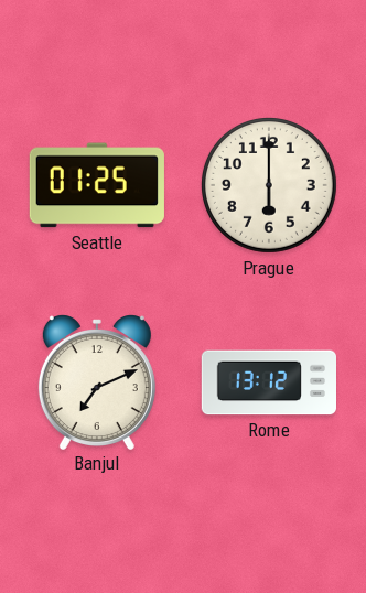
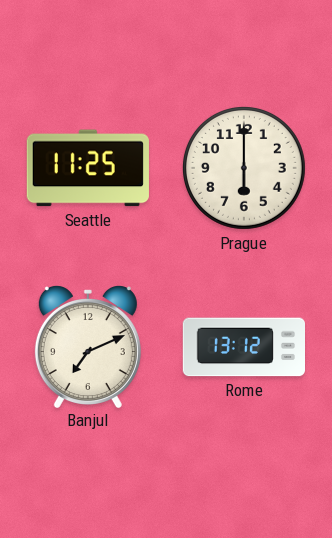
Seattle: 01:25 -> 11:25
